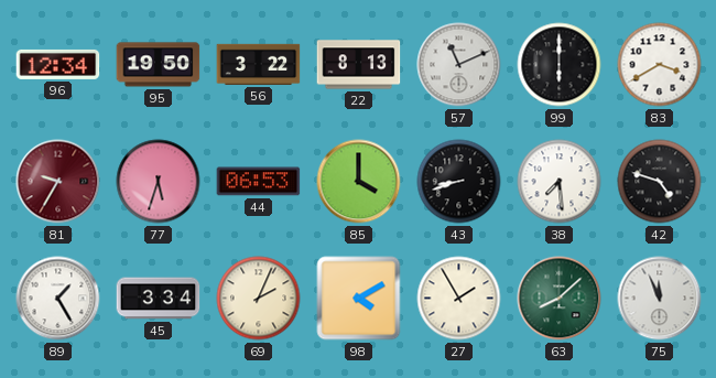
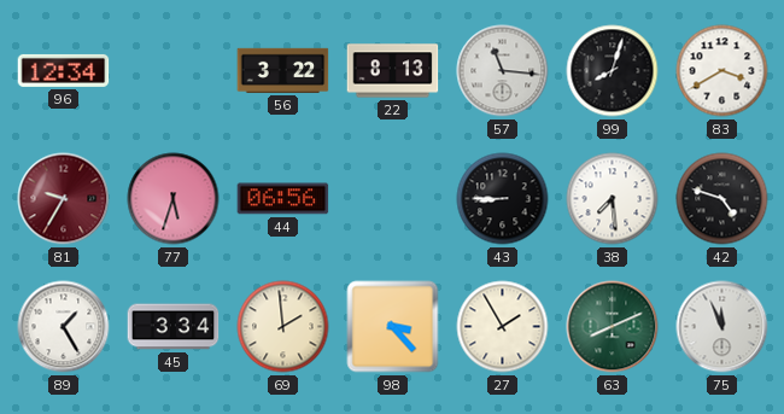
95: 19:50 -> none
57: 11:11 -> 11:16
99: 6:00 -> 8:03
44: 06:53 -> 06:56
85: 4:00 -> none
43: 8:42 -> 8:45
69: 2:04 -> 1:59
98: 4:10 -> 3:23
63: 8:08 -> 8:11
